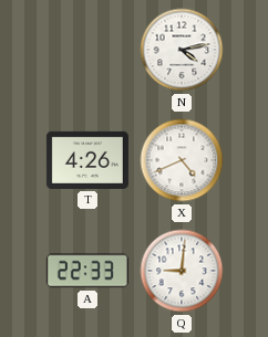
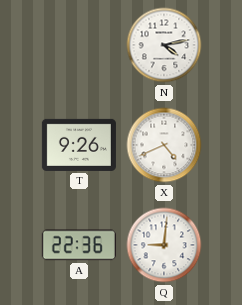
T: 4:26 -> 9:26
A: 22:33 -> 22:36
